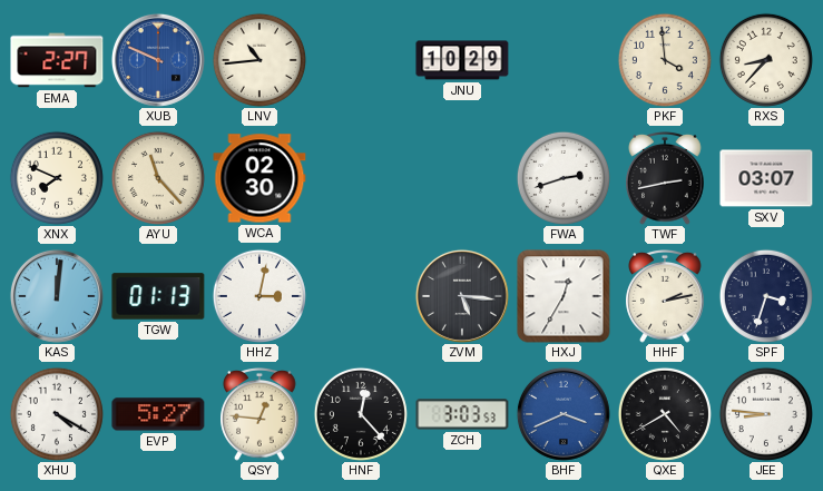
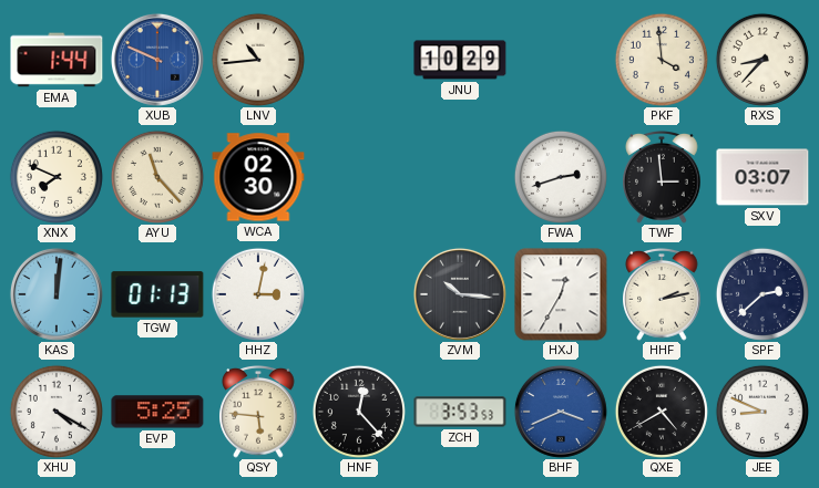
EMA: 2:27 -> 1:44
TWF: 2:43 -> 2:59
ZVM: 5:16 -> 10:16
SPF: 3:33 -> 2:38
EVP: 5:27 -> 5:25
QSY: 12:46 -> 5:46
ZCH: 3:03 -> 3:53
JEE: 8:46 -> 8:49
